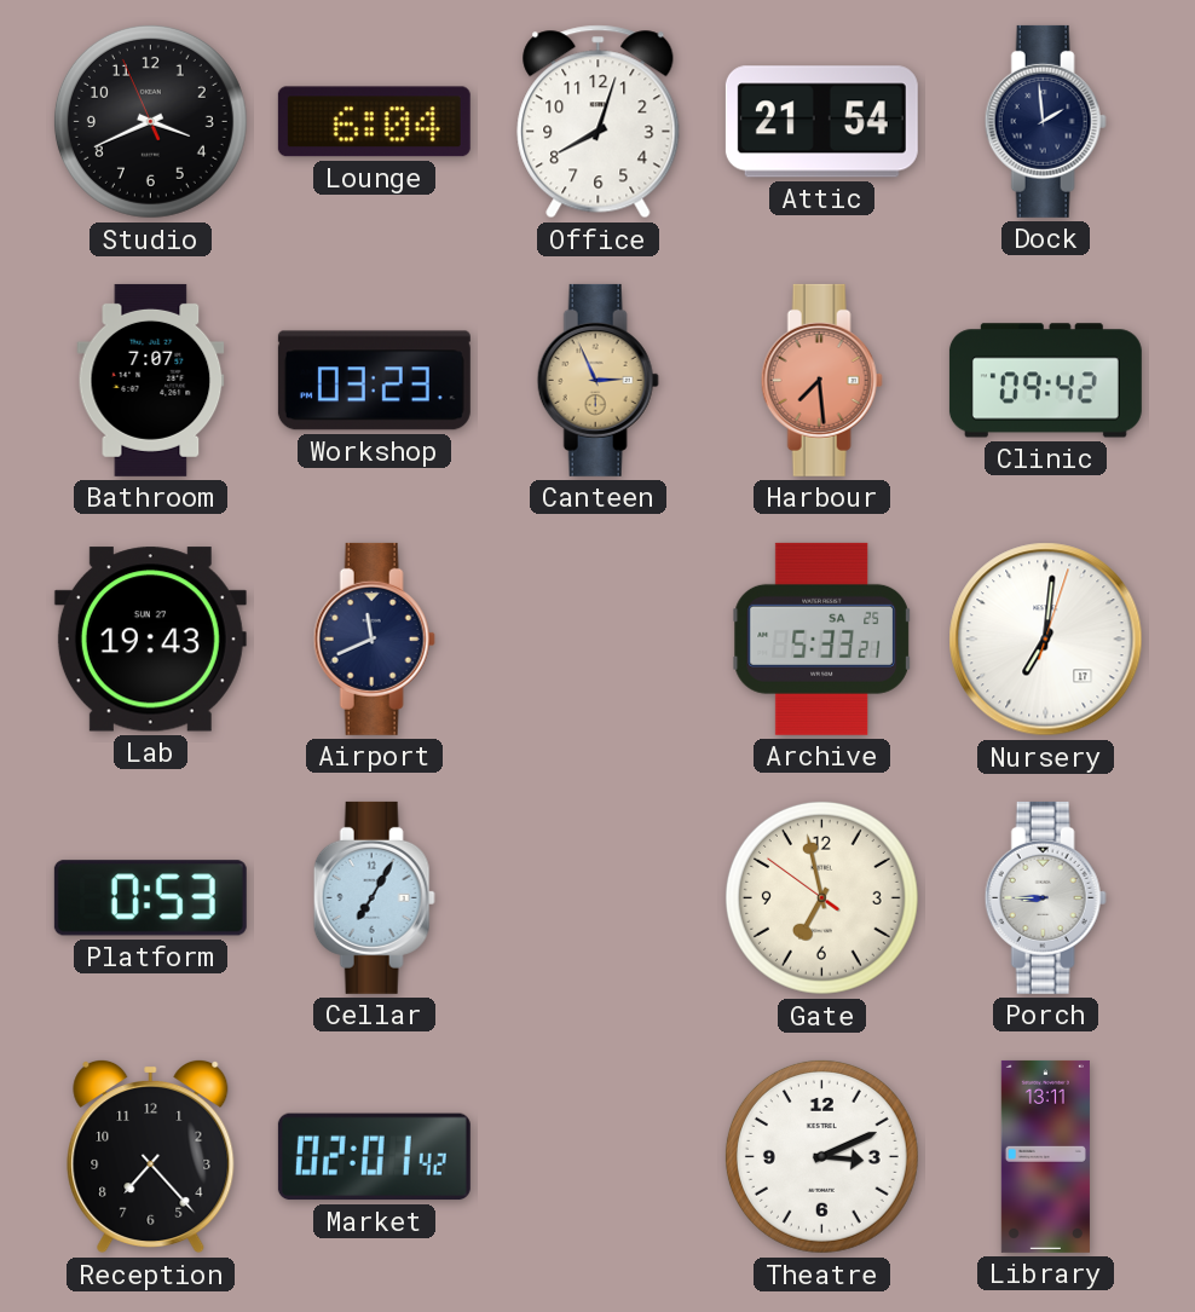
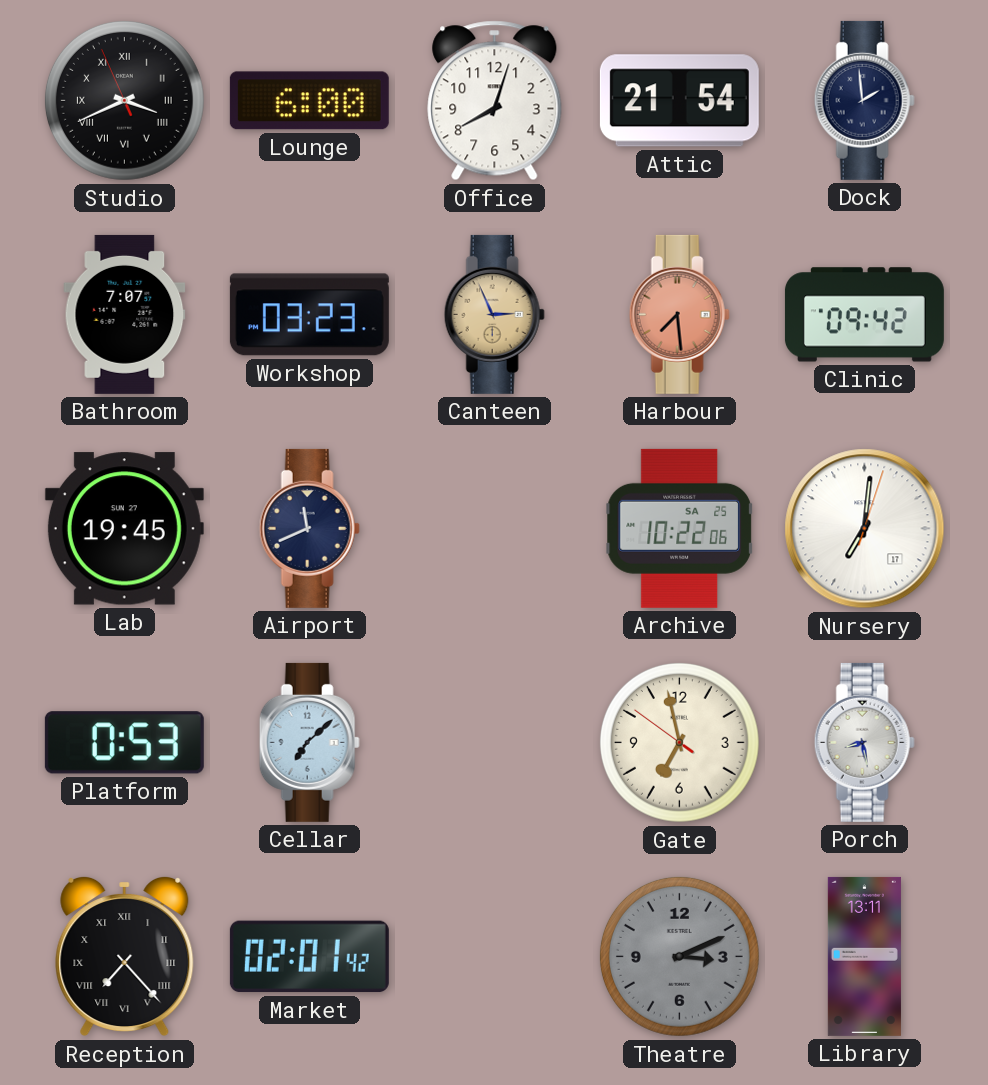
Studio numerals: Arabic -> Roman
Lounge: 6:04 -> 6:00
Lab: 19:43 -> 19:45
Archive: 5:33 -> 10:22
Cellar: 7:05 -> 7:08
Porch: 8:45 -> 8:28
Reception numerals: Arabic -> Roman
Theatre dial: white -> grey
